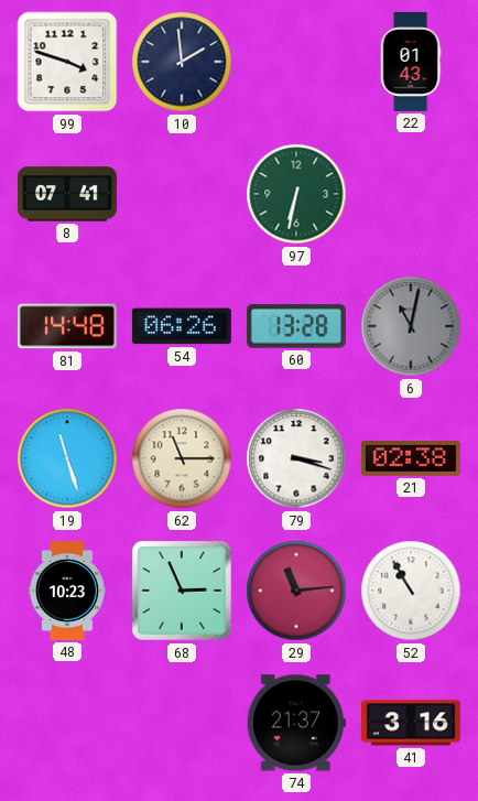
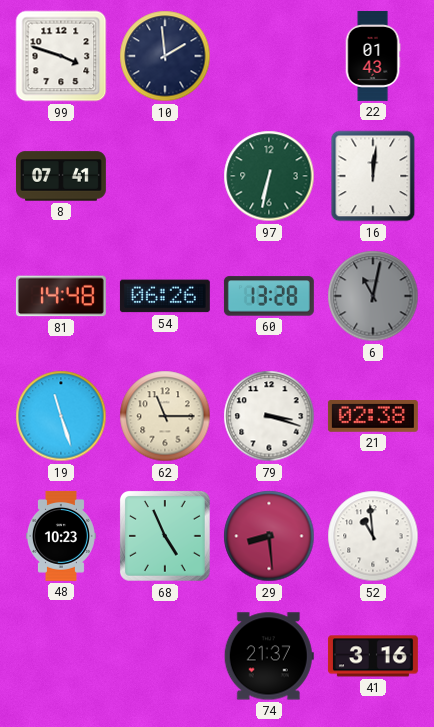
16: none -> 12:01
68: 2:56 -> 4:56
29: 11:14 -> 8:29
52: 10:55 -> 10:59
